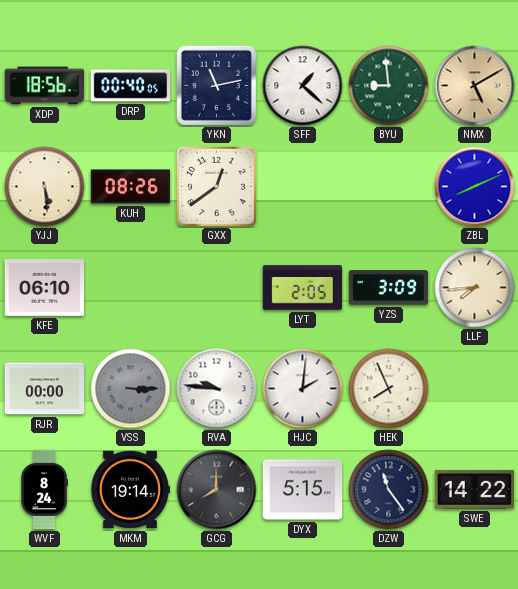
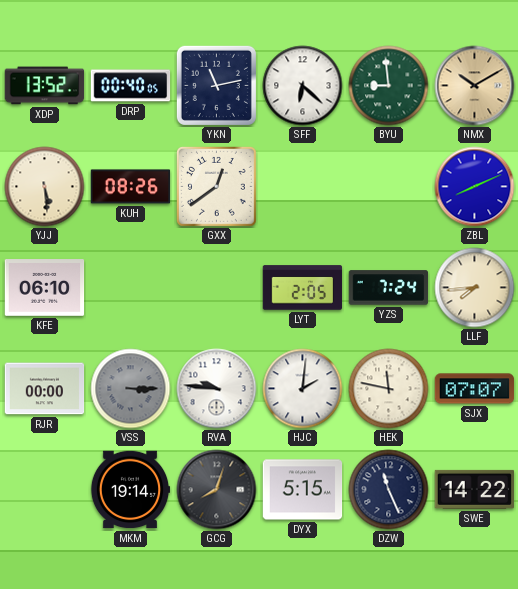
XDP: 18:56 -> 13:52
SFF: 1:22 -> 6:22
NMX: 5:10 -> 10:10
YZS: 3:09 -> 7:24
HEK: 7:56 -> 11:47
SJX: none -> 07:07
WVF: 8:24 -> none
GCG: 8:00 -> 8:03
DZW: 11:24 -> 11:26
